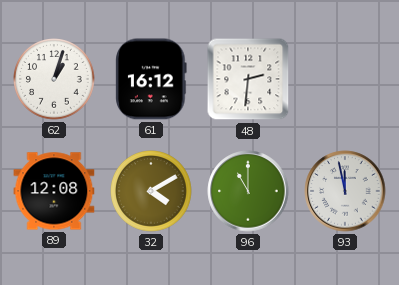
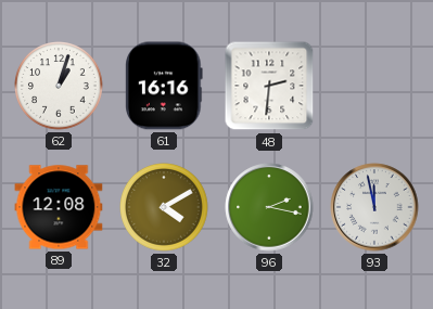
61: 16:12 -> 16:16
96: 11:00 -> 2:17
